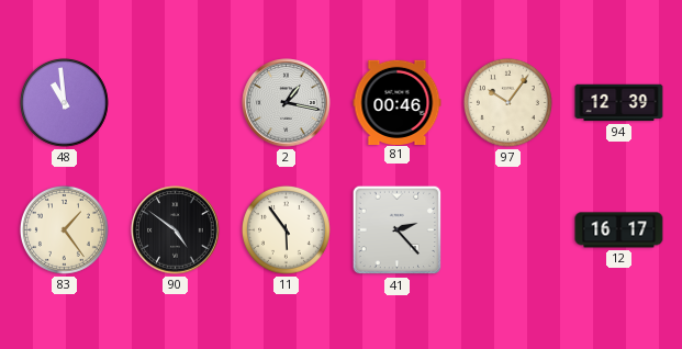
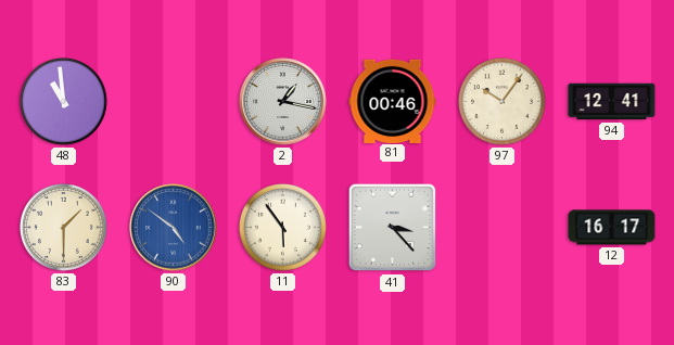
94: 12:39 -> 12:41
83: 1:24 -> 1:30
90 dial: black -> blue
41: 2:23 -> 3:23
